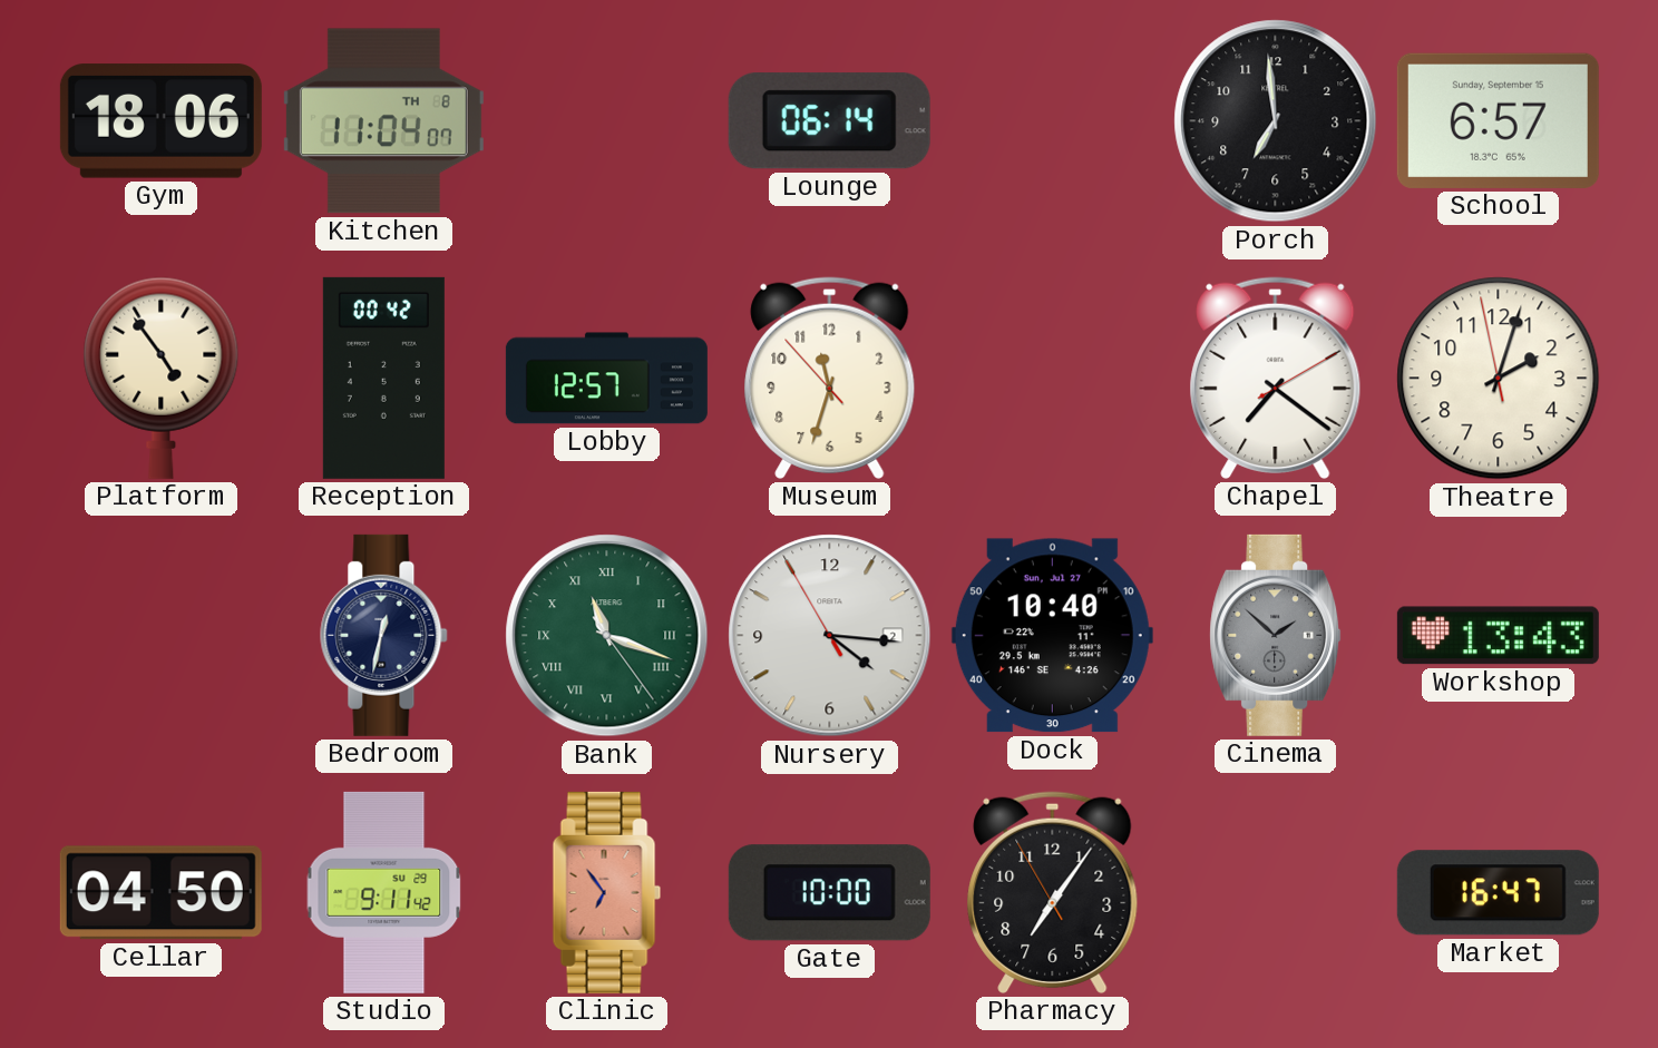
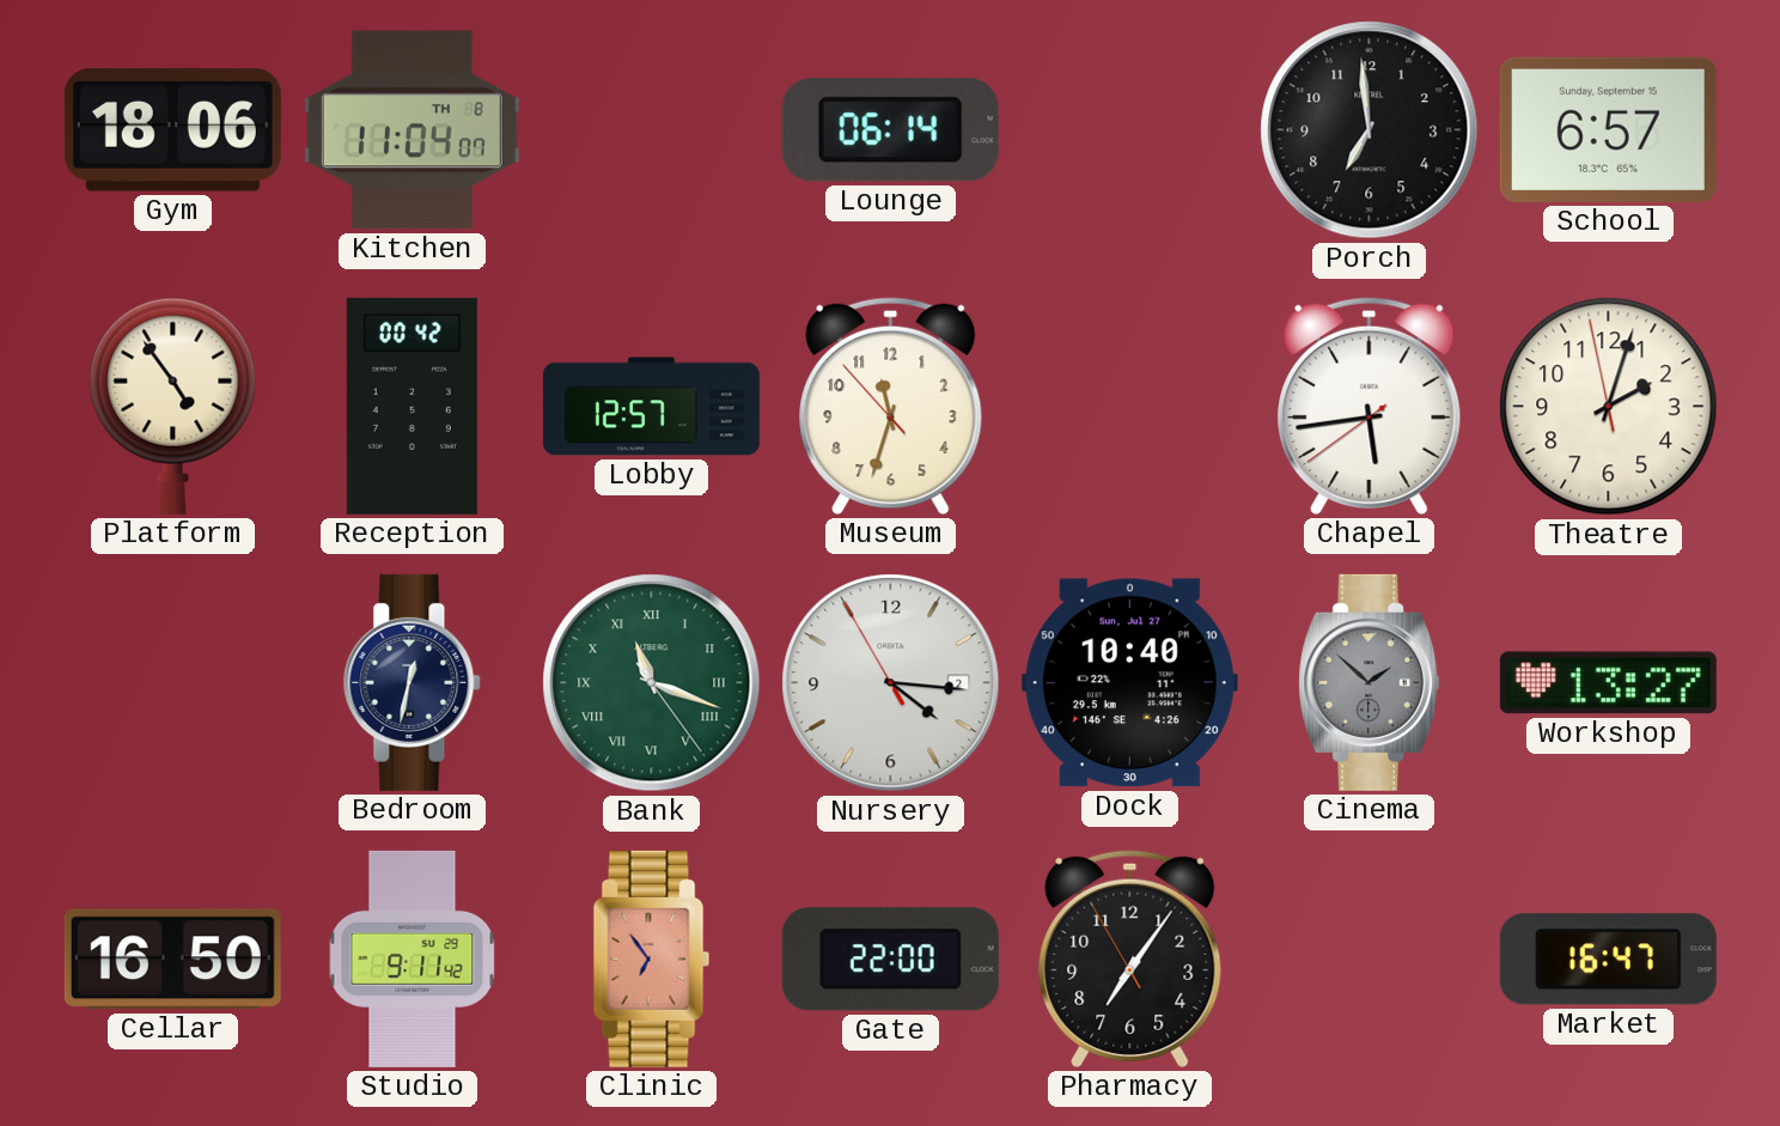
Chapel: 7:21 -> 5:43
Workshop: 13:43 -> 13:27
Cellar: 04:50 -> 16:50
Gate: 10:00 -> 22:00
